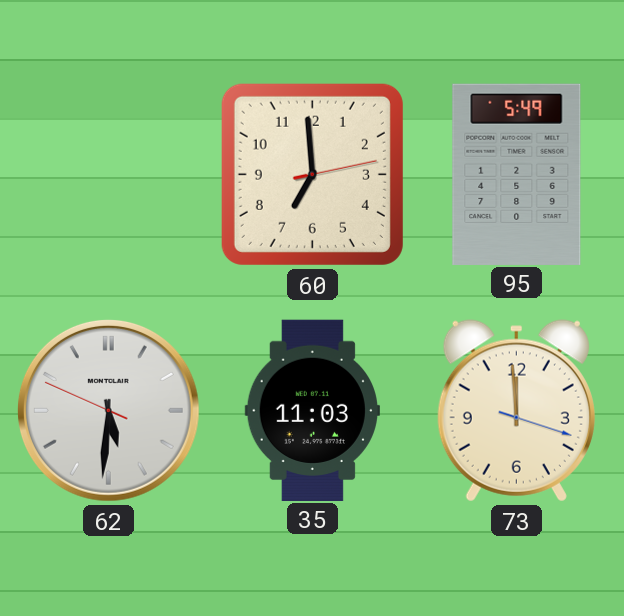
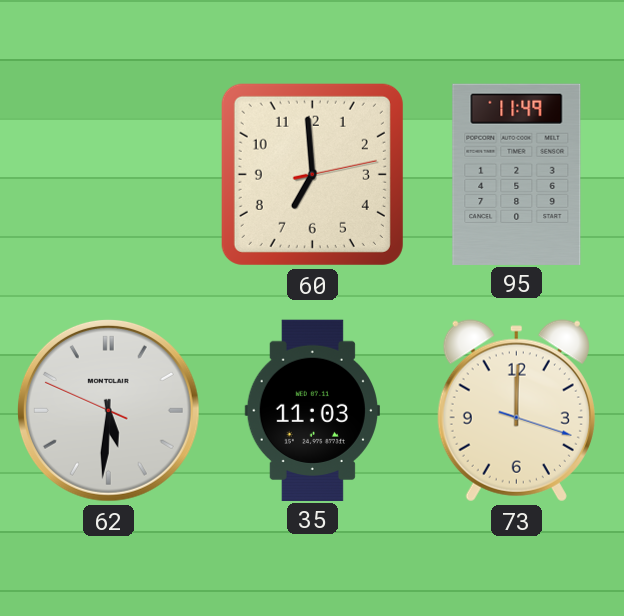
95: 5:49 -> 11:49
73: 11:59 -> 12:00
